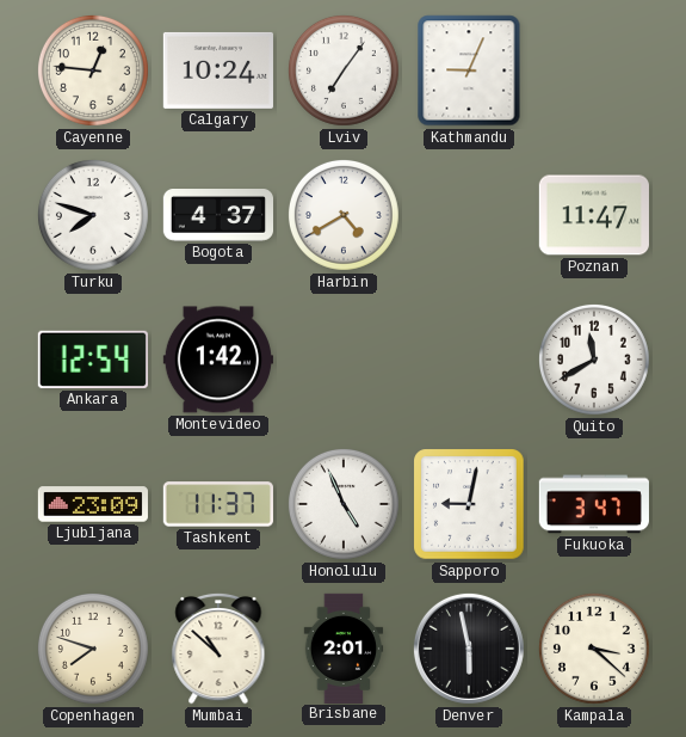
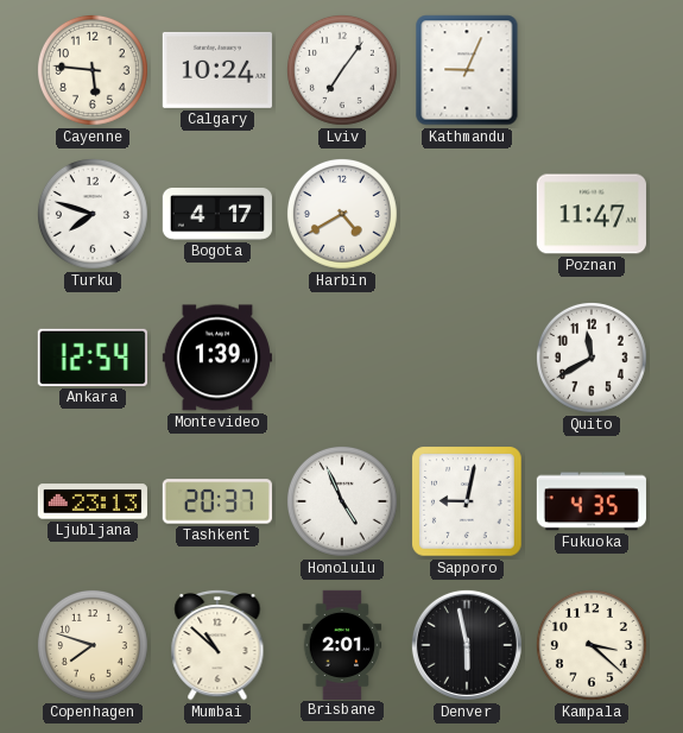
Cayenne: 12:46 -> 5:46
Bogota: 4:37 -> 4:17
Montevideo: 1:42 -> 1:39
Ljubljana: 23:09 -> 23:13
Tashkent: 11:37 -> 20:37
Fukuoka: 3:47 -> 4:35
